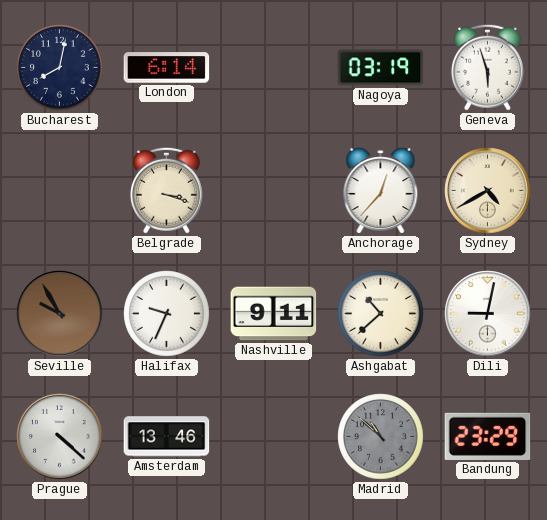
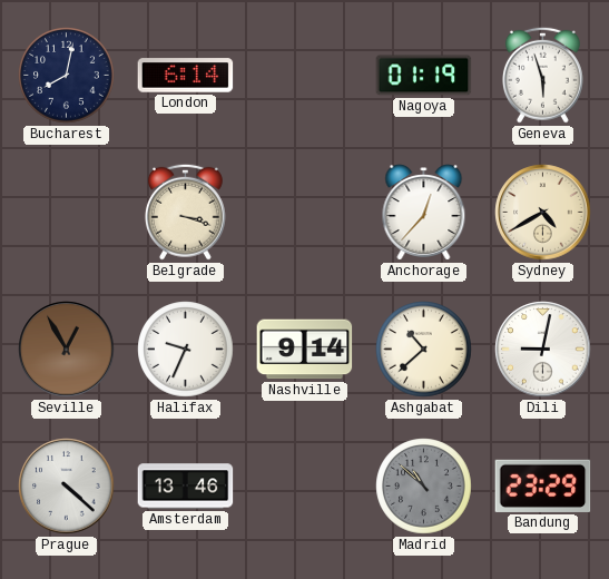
Nagoya: 03:19 -> 01:19
Seville: 9:55 -> 12:55
Nashville: 9:11 -> 9:14
